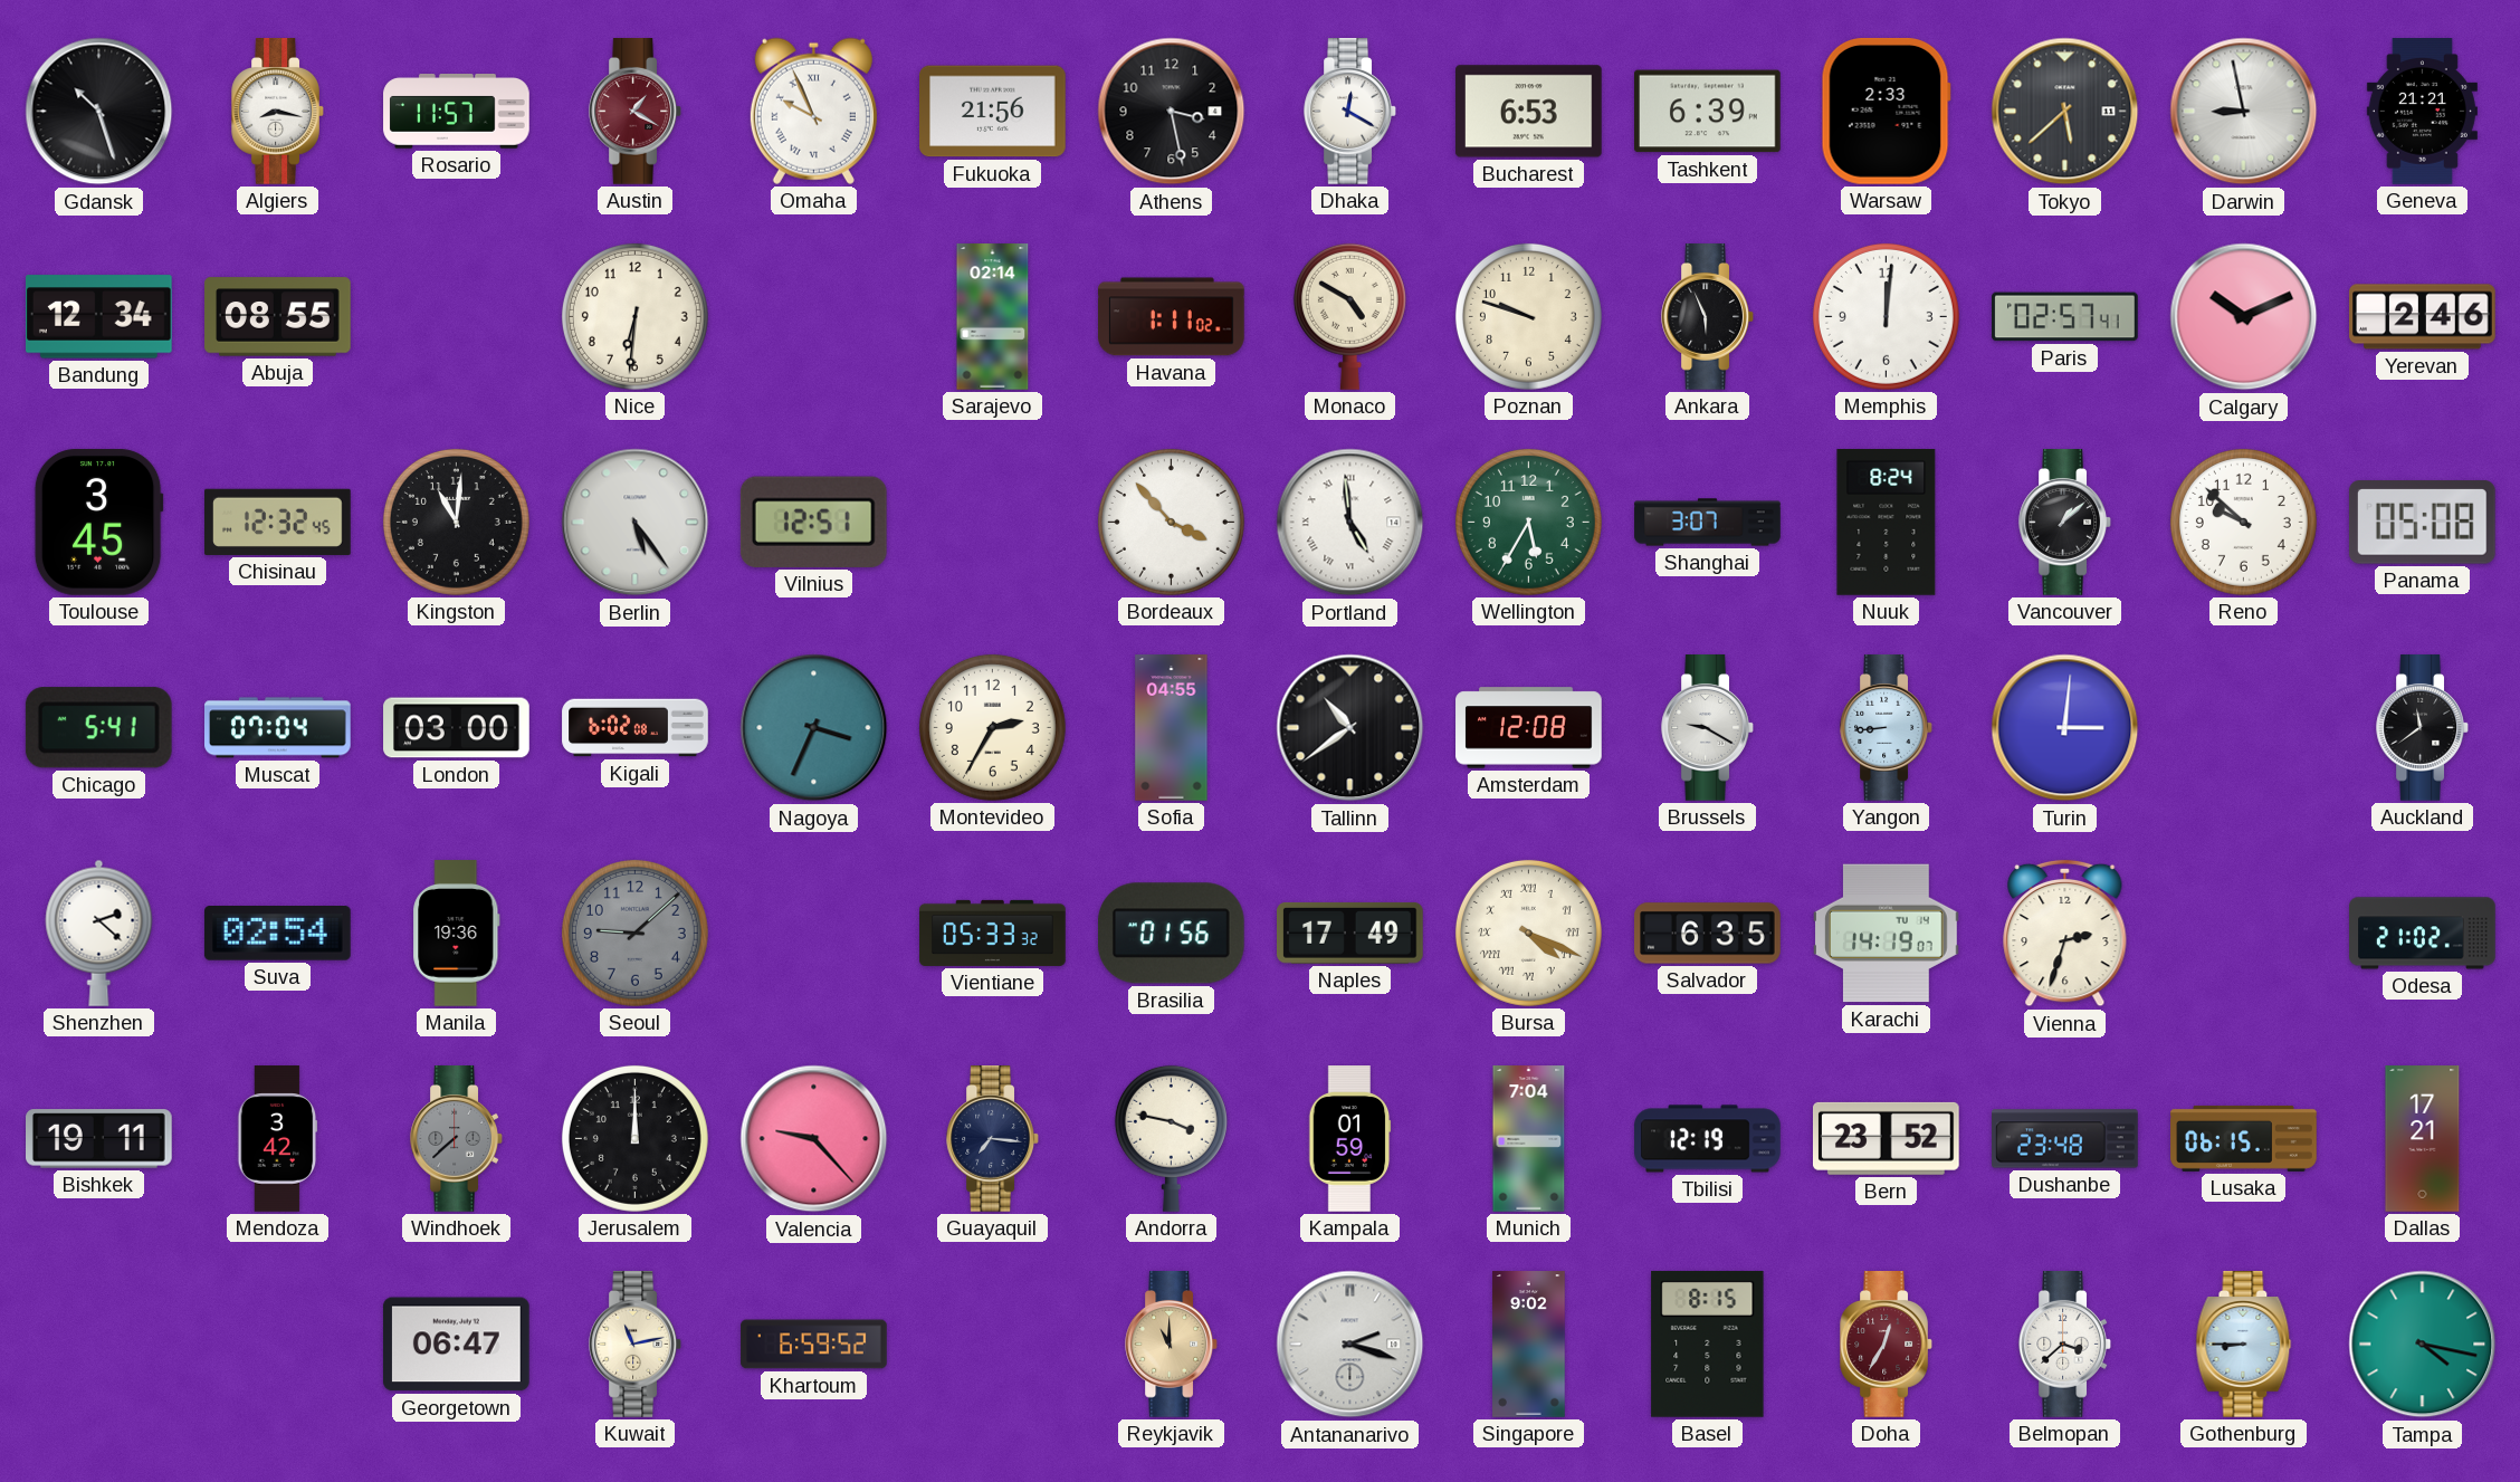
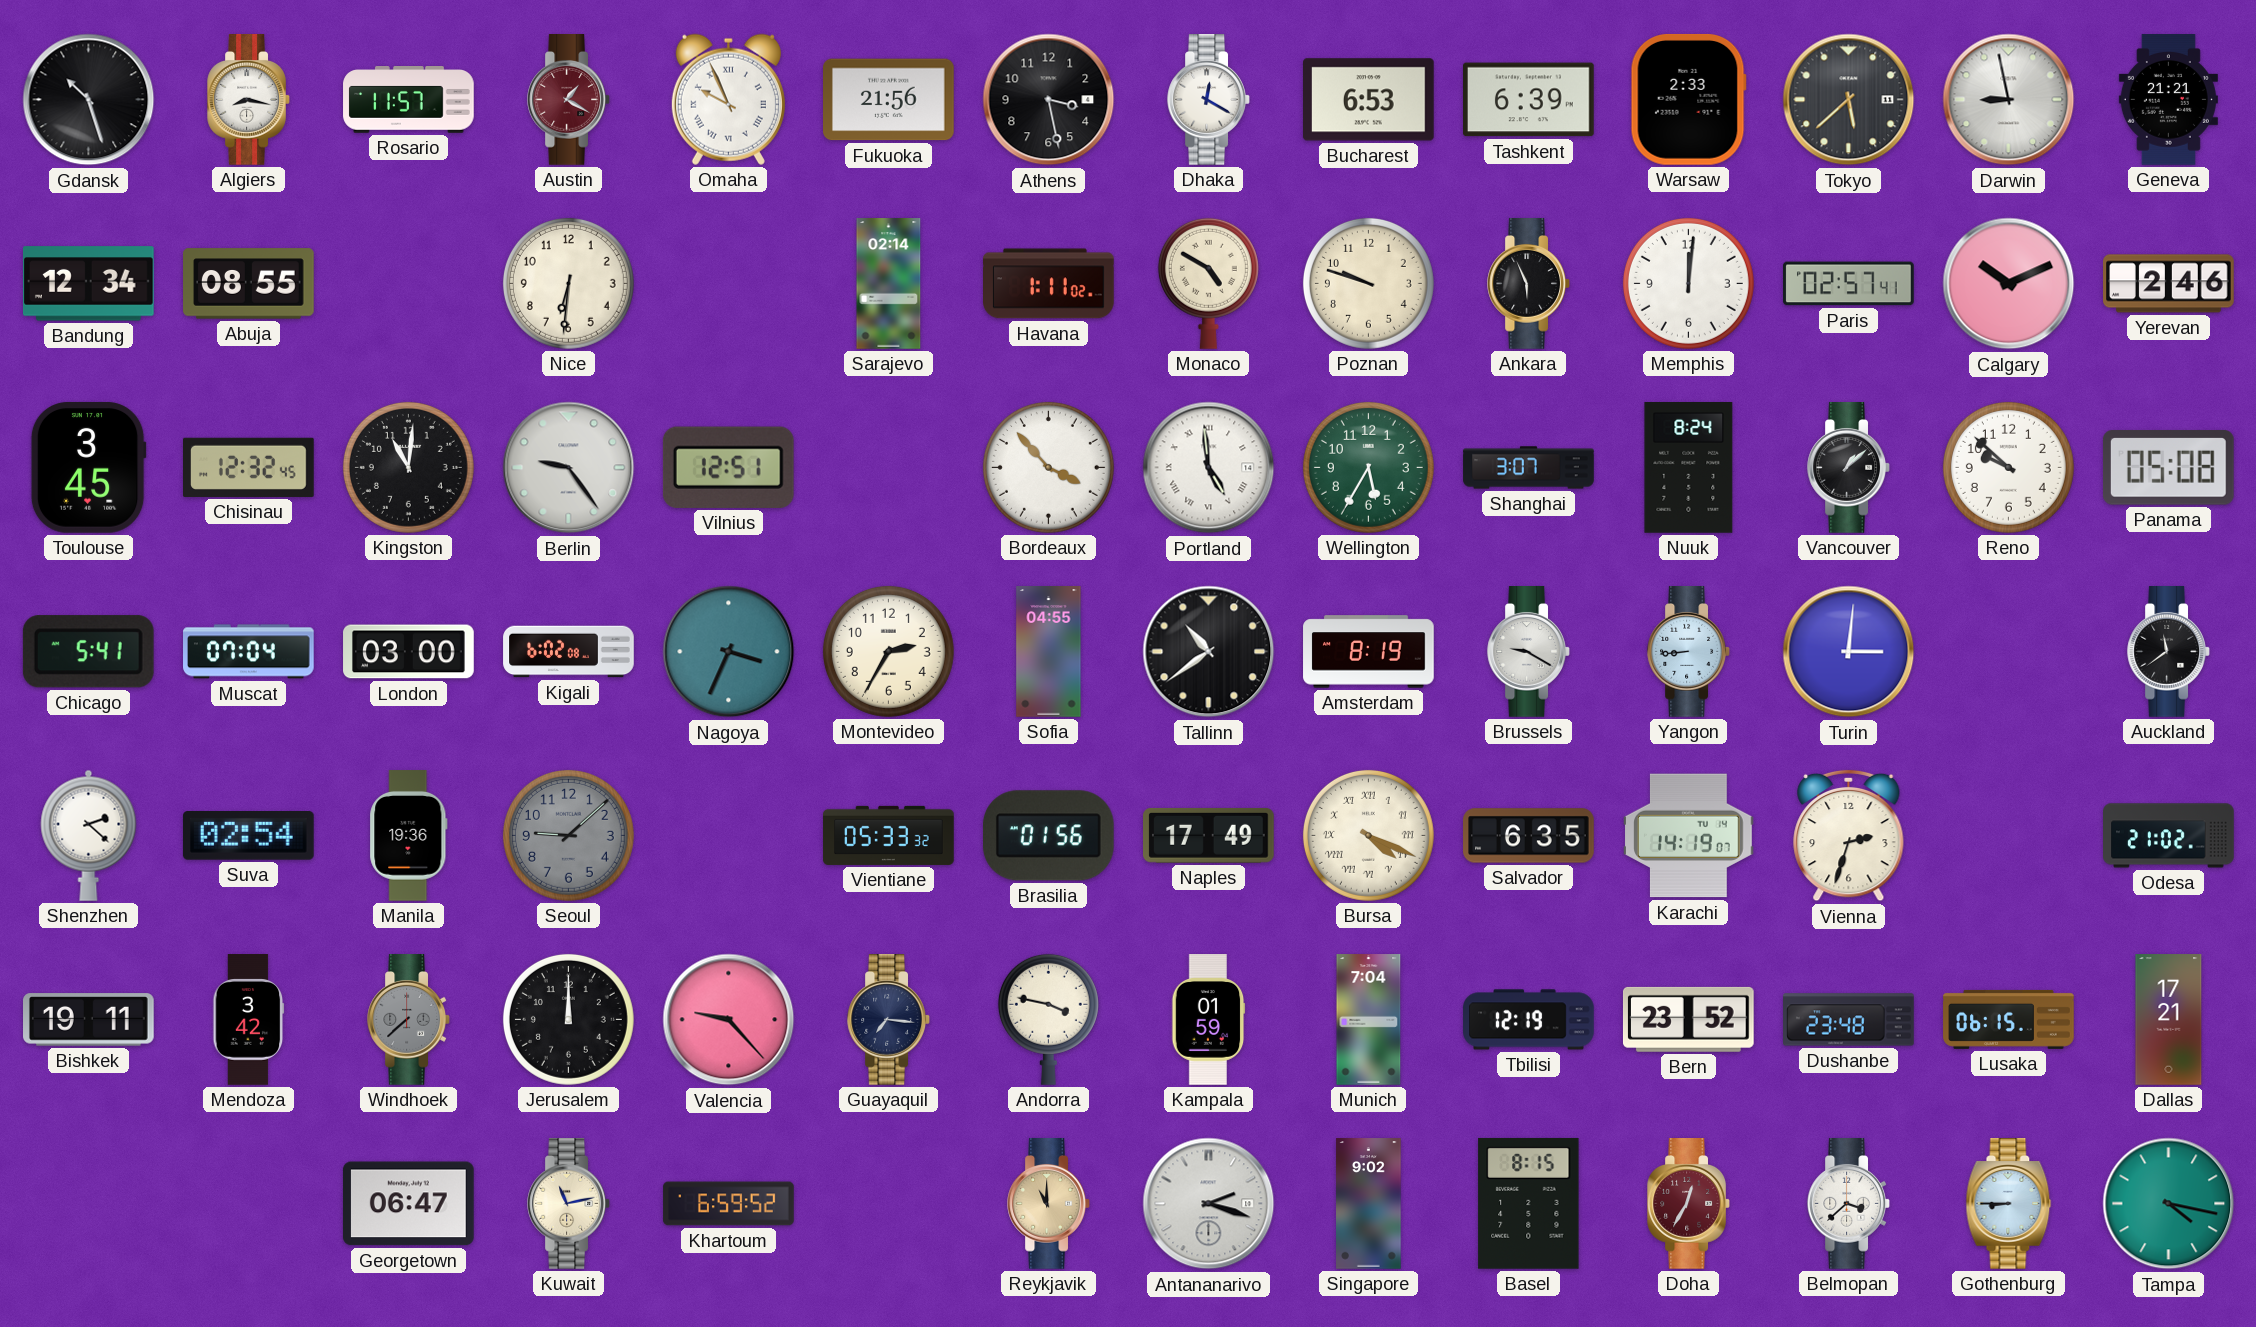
Berlin: 5:24 -> 9:24
Amsterdam: 12:08 -> 8:19
